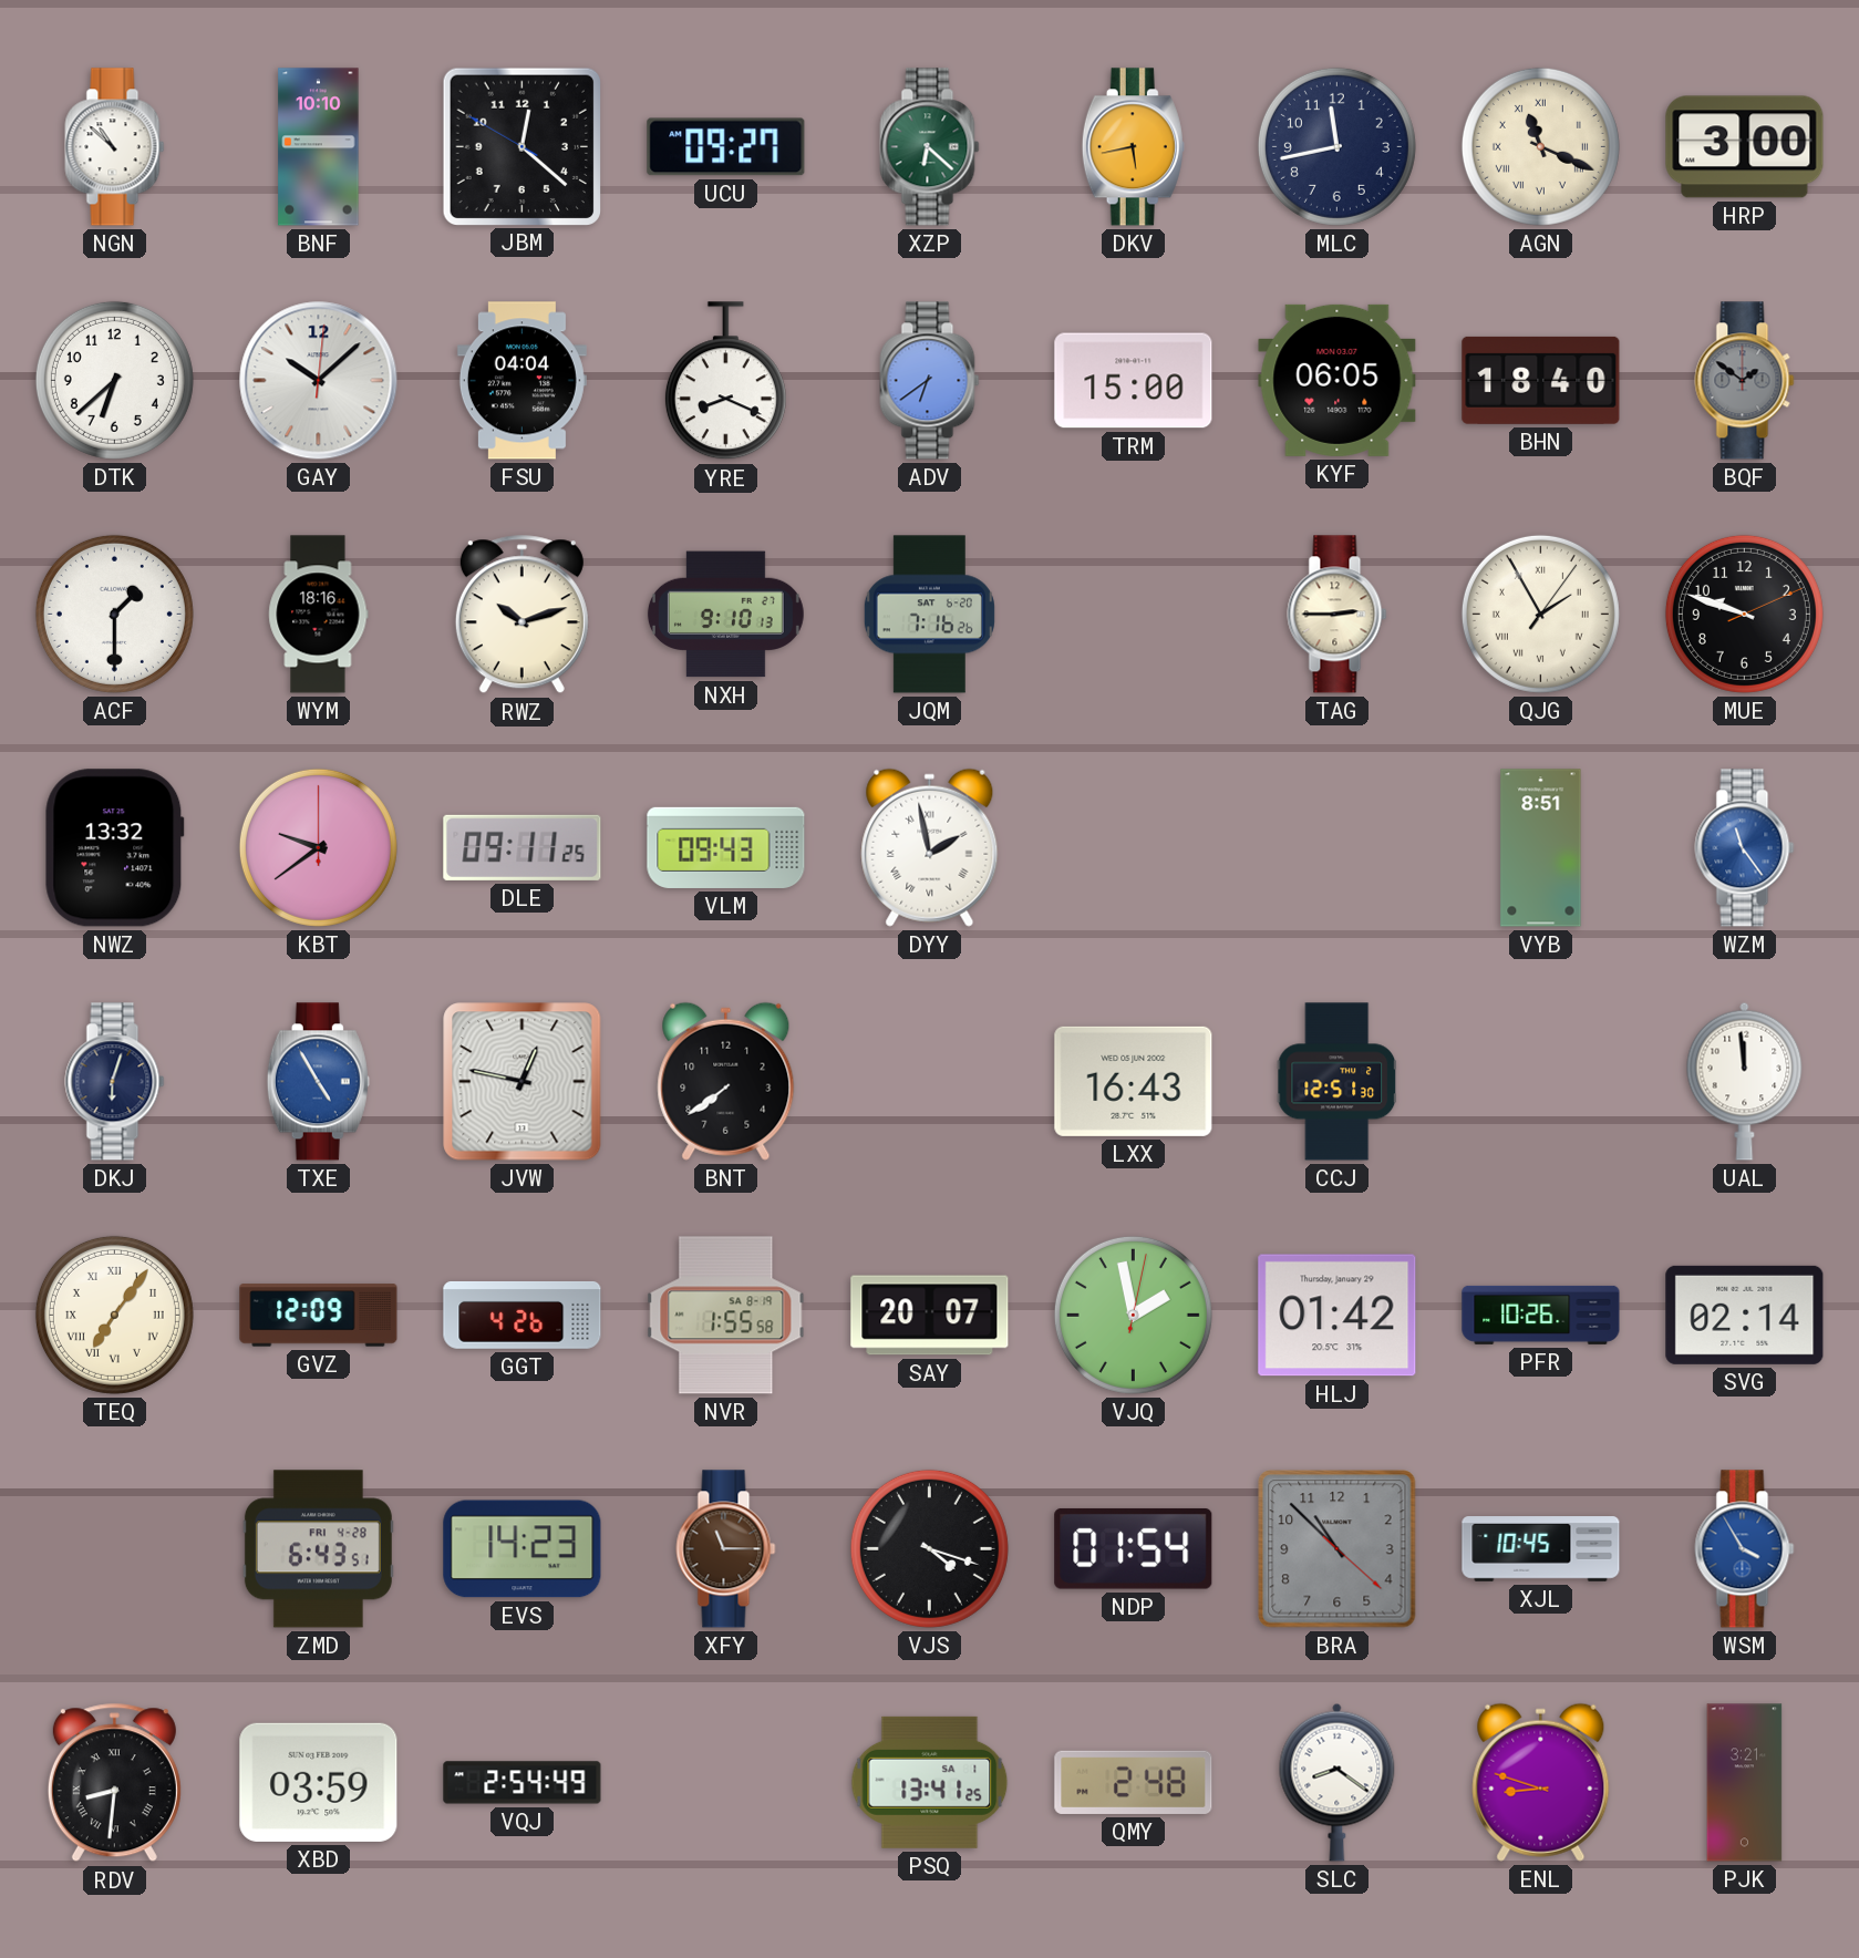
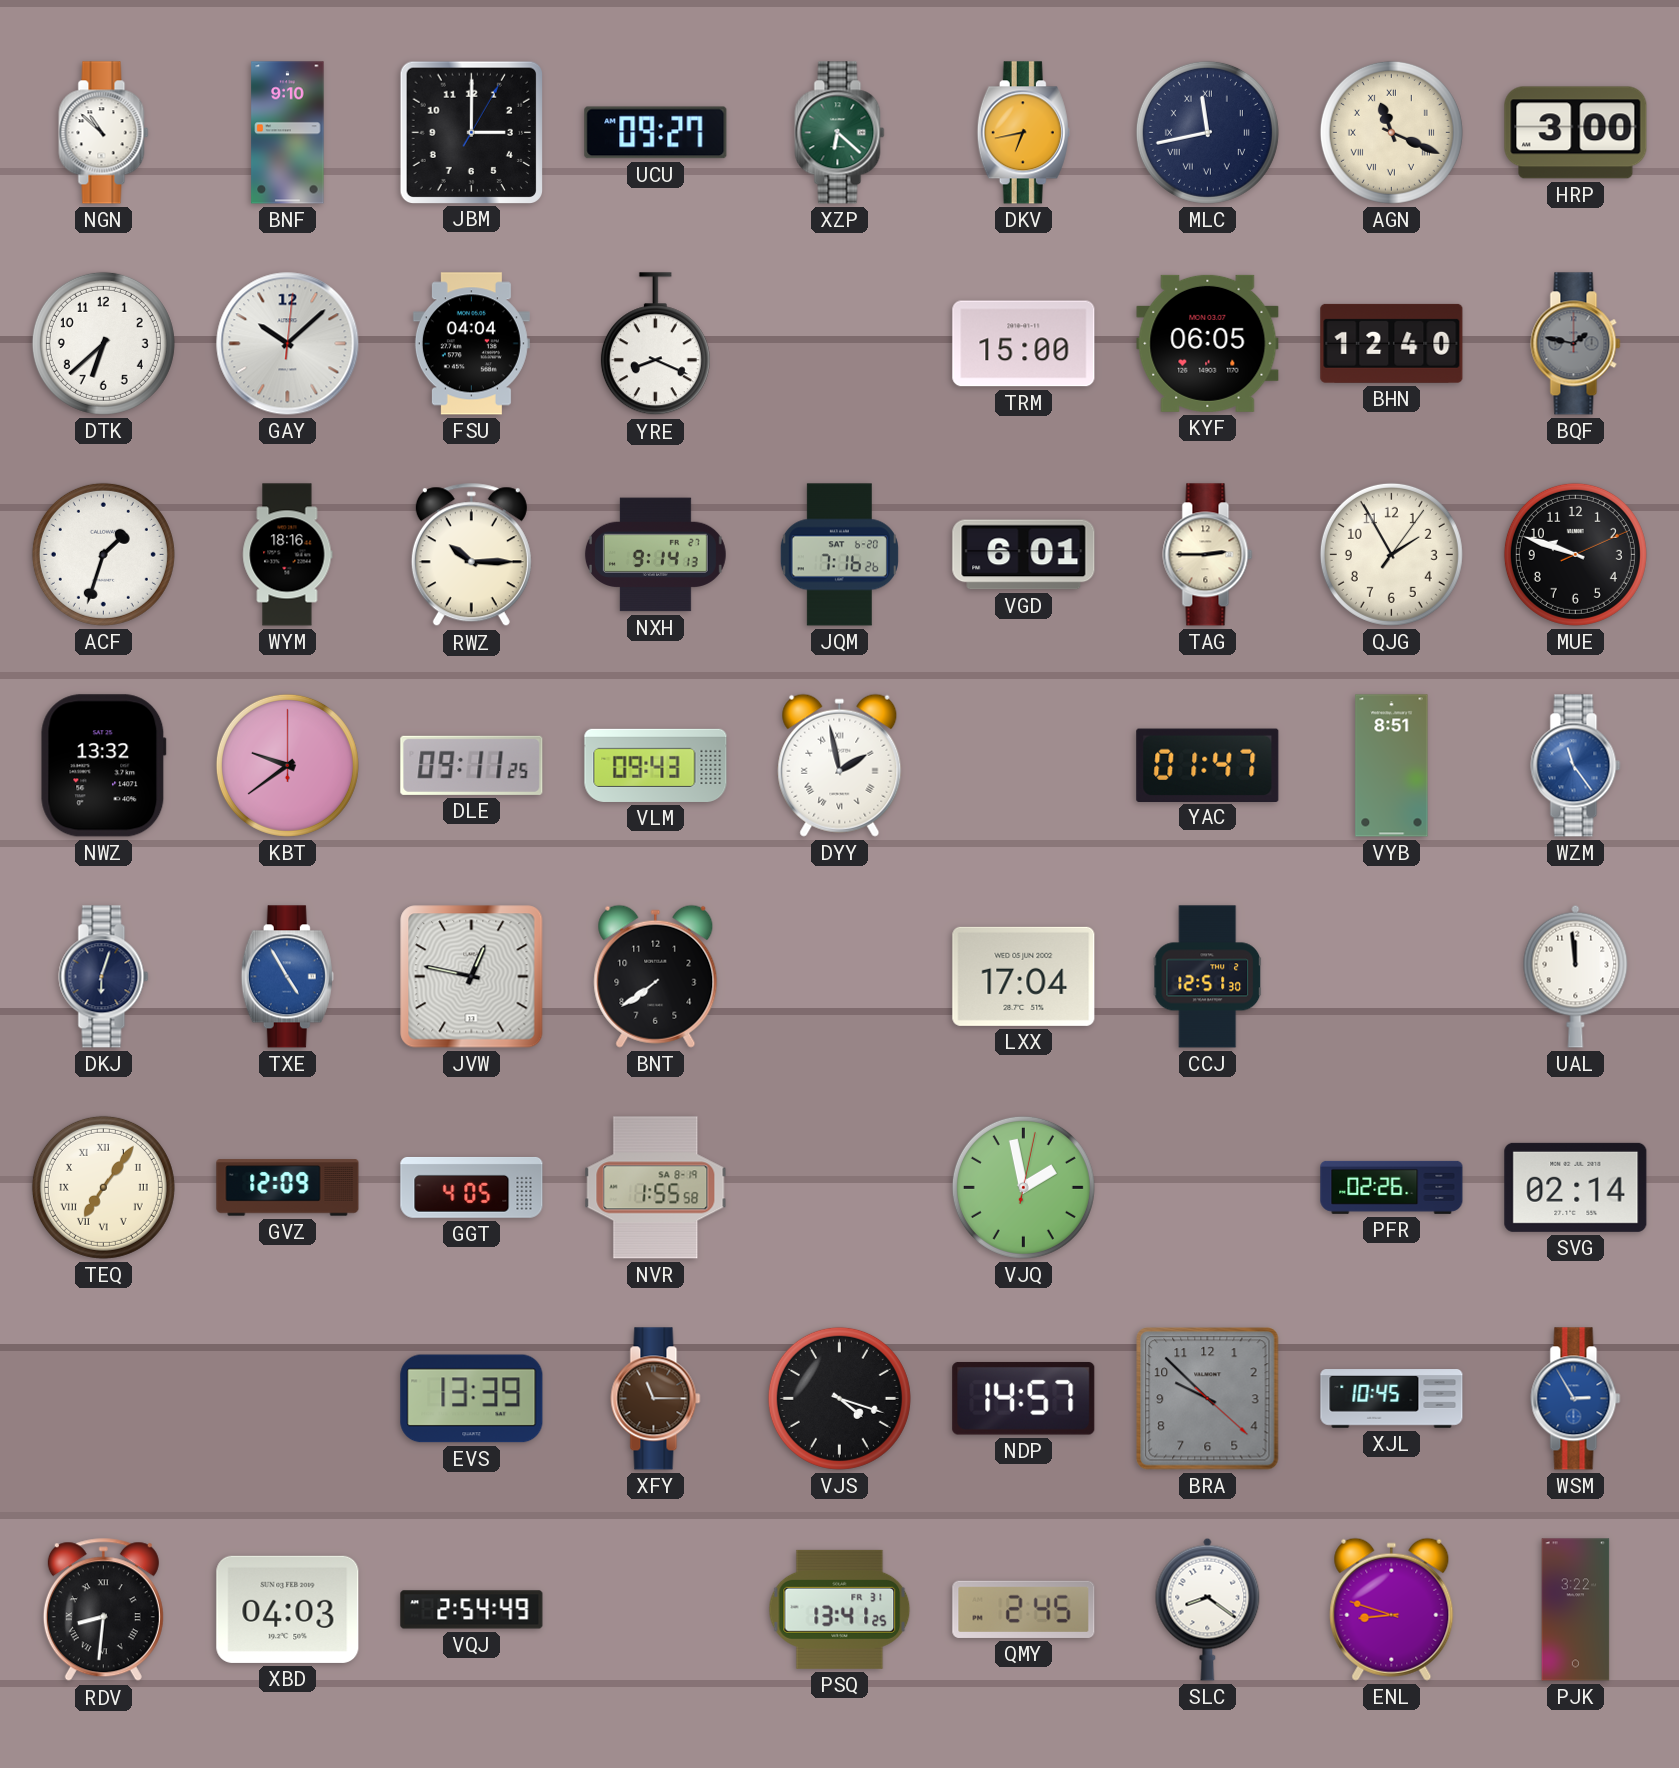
BNF: 10:10 -> 9:10
JBM: 12:21 -> 3:00
DKV: 5:43 -> 6:43
MLC numerals: Arabic -> Roman
ADV: 6:39 -> none
BHN: 18:40 -> 12:40
BQF: 1:51 -> 1:47
ACF: 1:30 -> 1:33
RWZ: 10:12 -> 10:15
NXH: 9:10 -> 9:14
VGD: none -> 6:01
QJG numerals: Roman -> Arabic
YAC: none -> 01:47
LXX: 16:43 -> 17:04
GGT: 4:26 -> 4:05
SAY: 20:07 -> none
HLJ: 01:42 -> none
PFR: 10:26 -> 02:26
ZMD: 6:43 -> none
EVS: 14:23 -> 13:39
NDP: 01:54 -> 14:57
BRA: 10:52 -> 9:52
WSM: 3:55 -> 2:55
XBD: 03:59 -> 04:03
PSQ date: SA 1 -> FR 31
QMY: 2:48 -> 2:45
PJK: 3:21 -> 3:22
